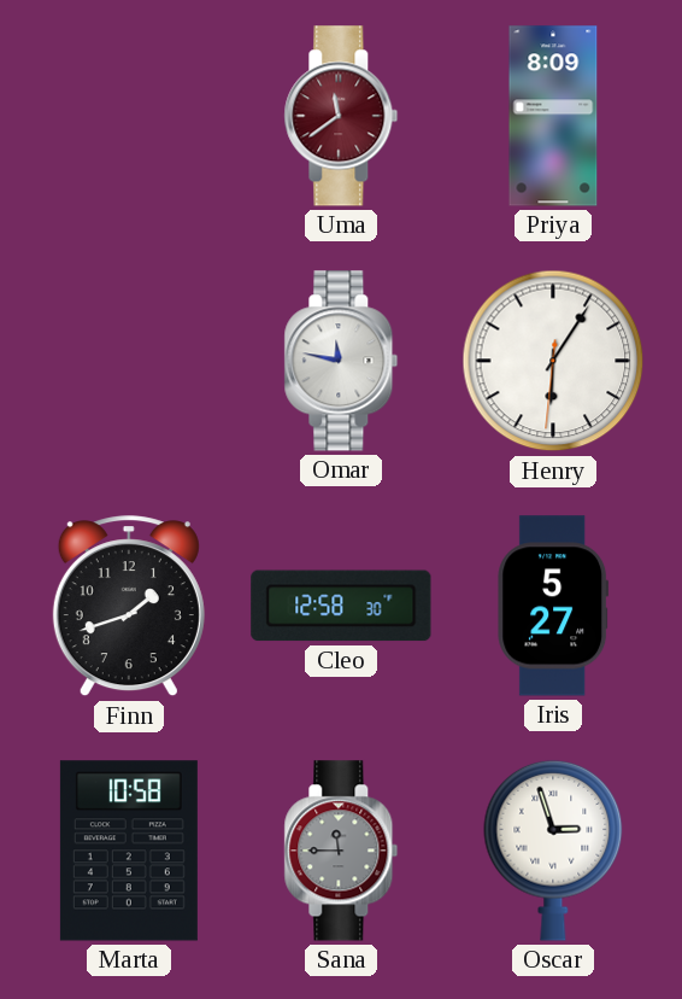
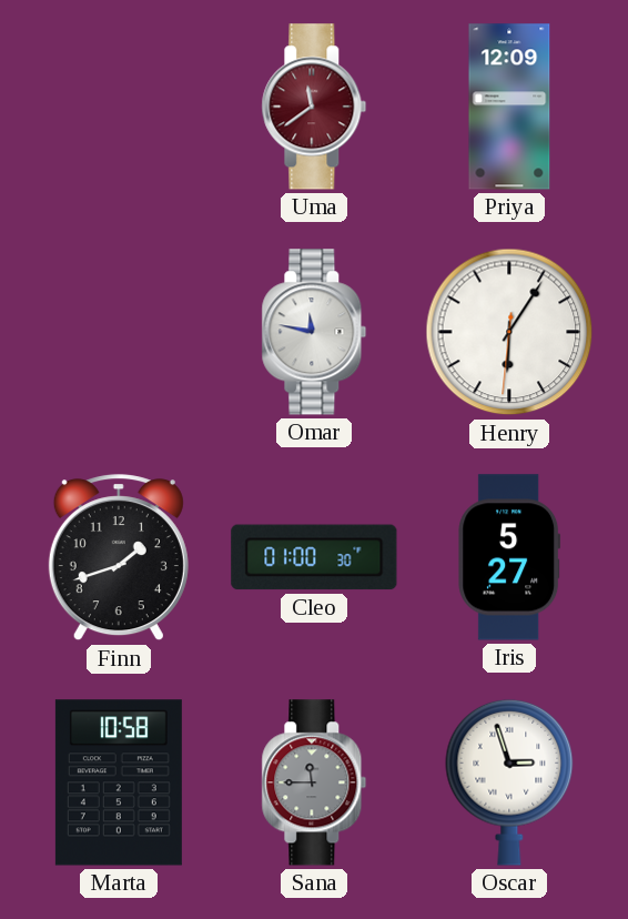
Priya: 8:09 -> 12:09
Cleo: 12:58 -> 01:00
